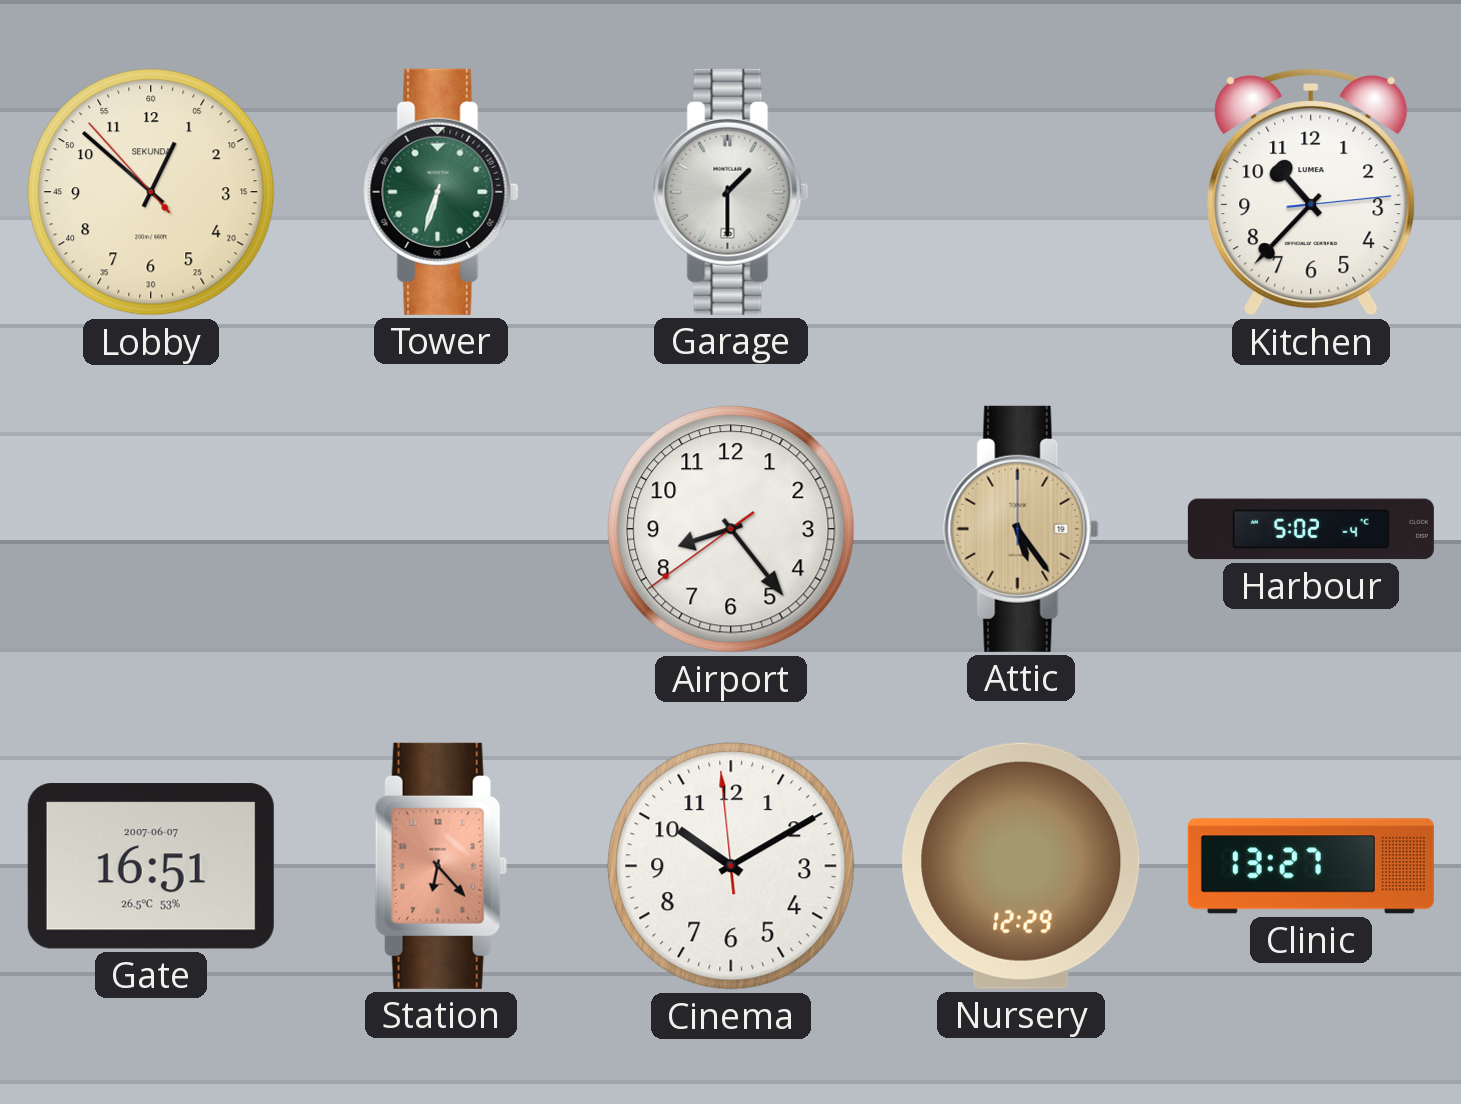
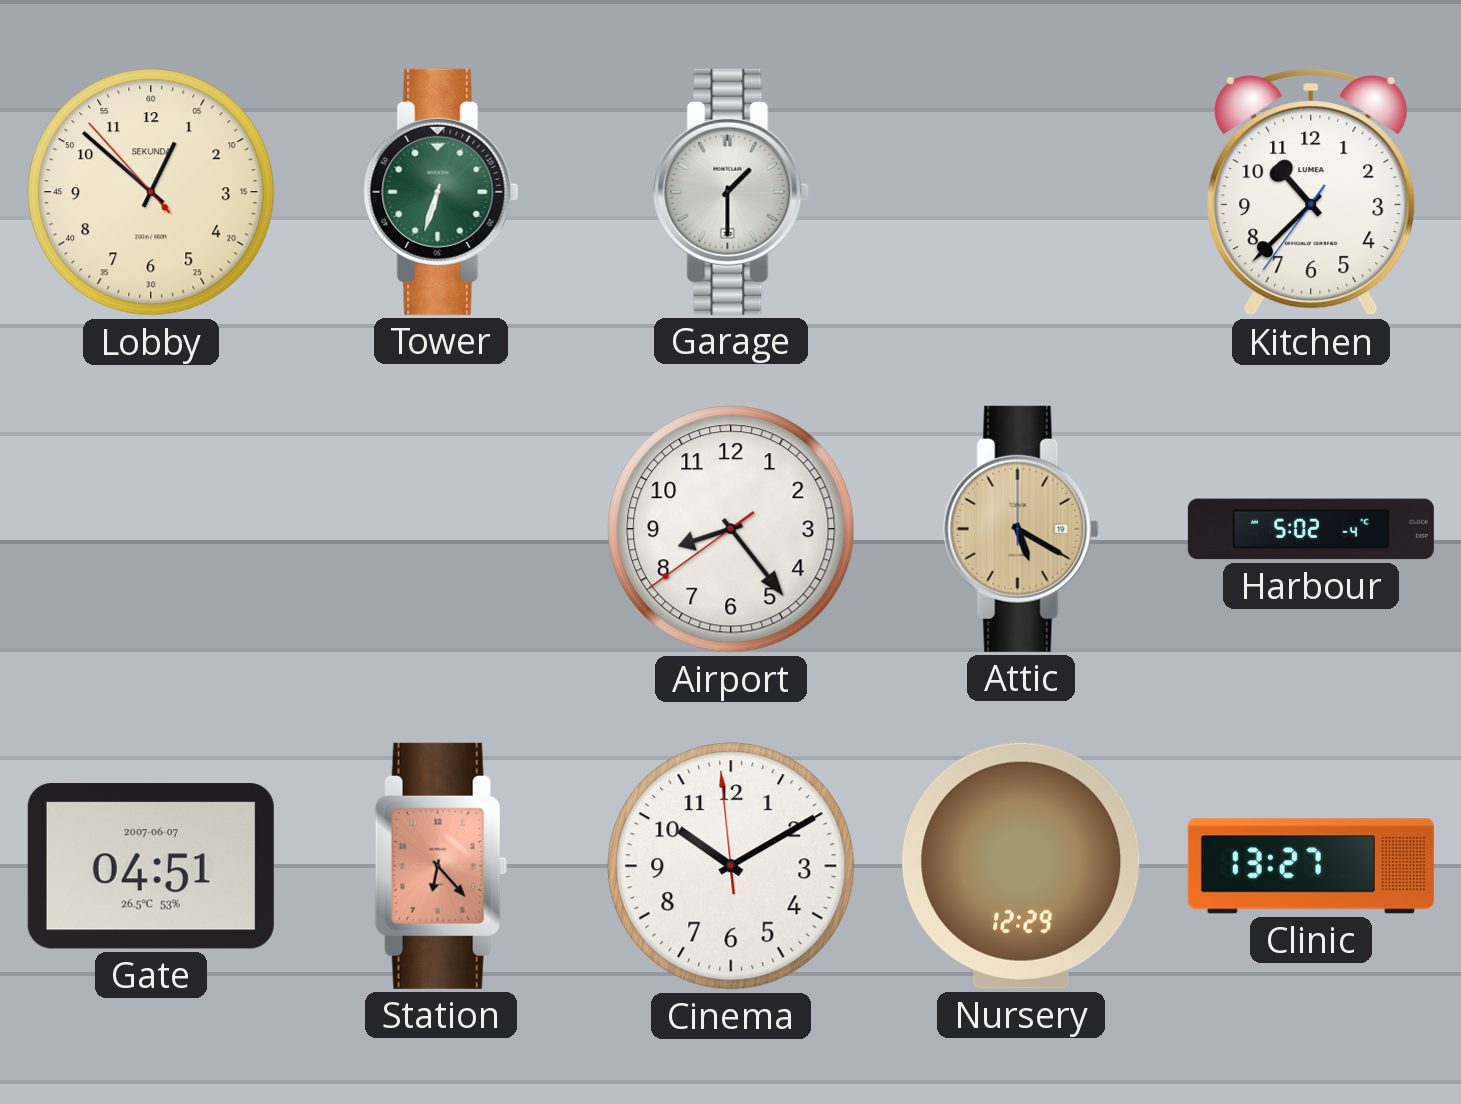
Kitchen: 10:37:14 -> 10:37:36
Attic: 5:24 -> 5:20
Gate: 16:51 -> 04:51
